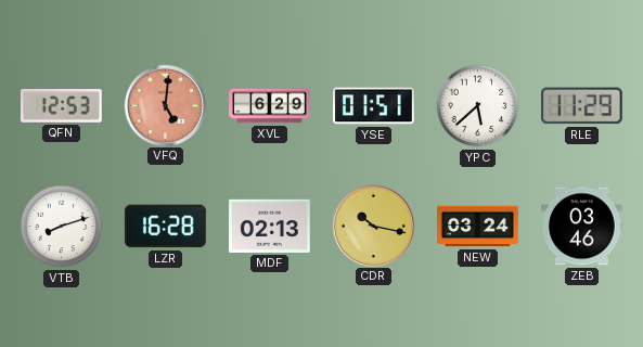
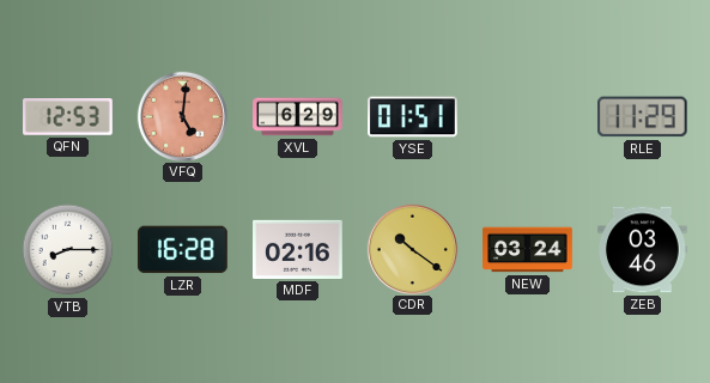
YPC: 5:38 -> none
VTB: 8:12 -> 8:15
MDF: 02:13 -> 02:16
CDR: 10:17 -> 10:21
